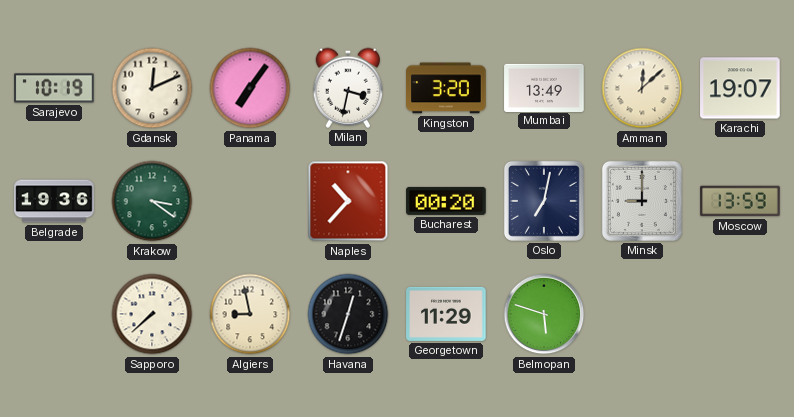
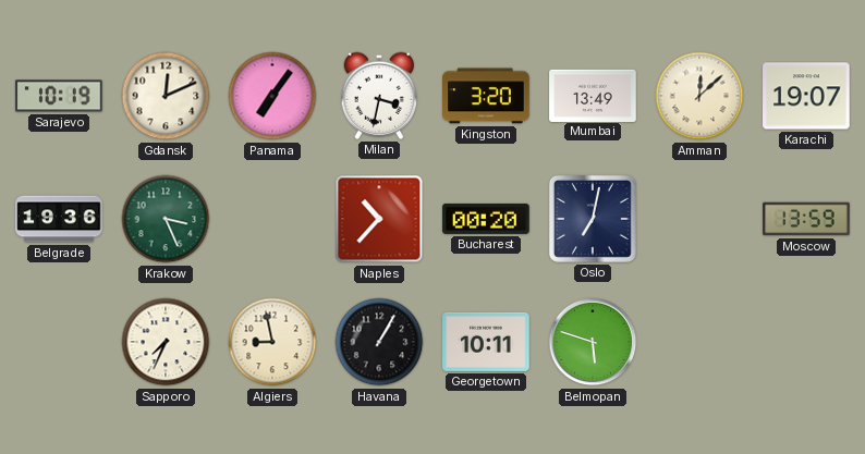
Krakow: 3:21 -> 3:26
Minsk: 9:00 -> none
Sapporo: 7:38 -> 7:34
Havana: 12:33 -> 1:05
Georgetown: 11:29 -> 10:11
